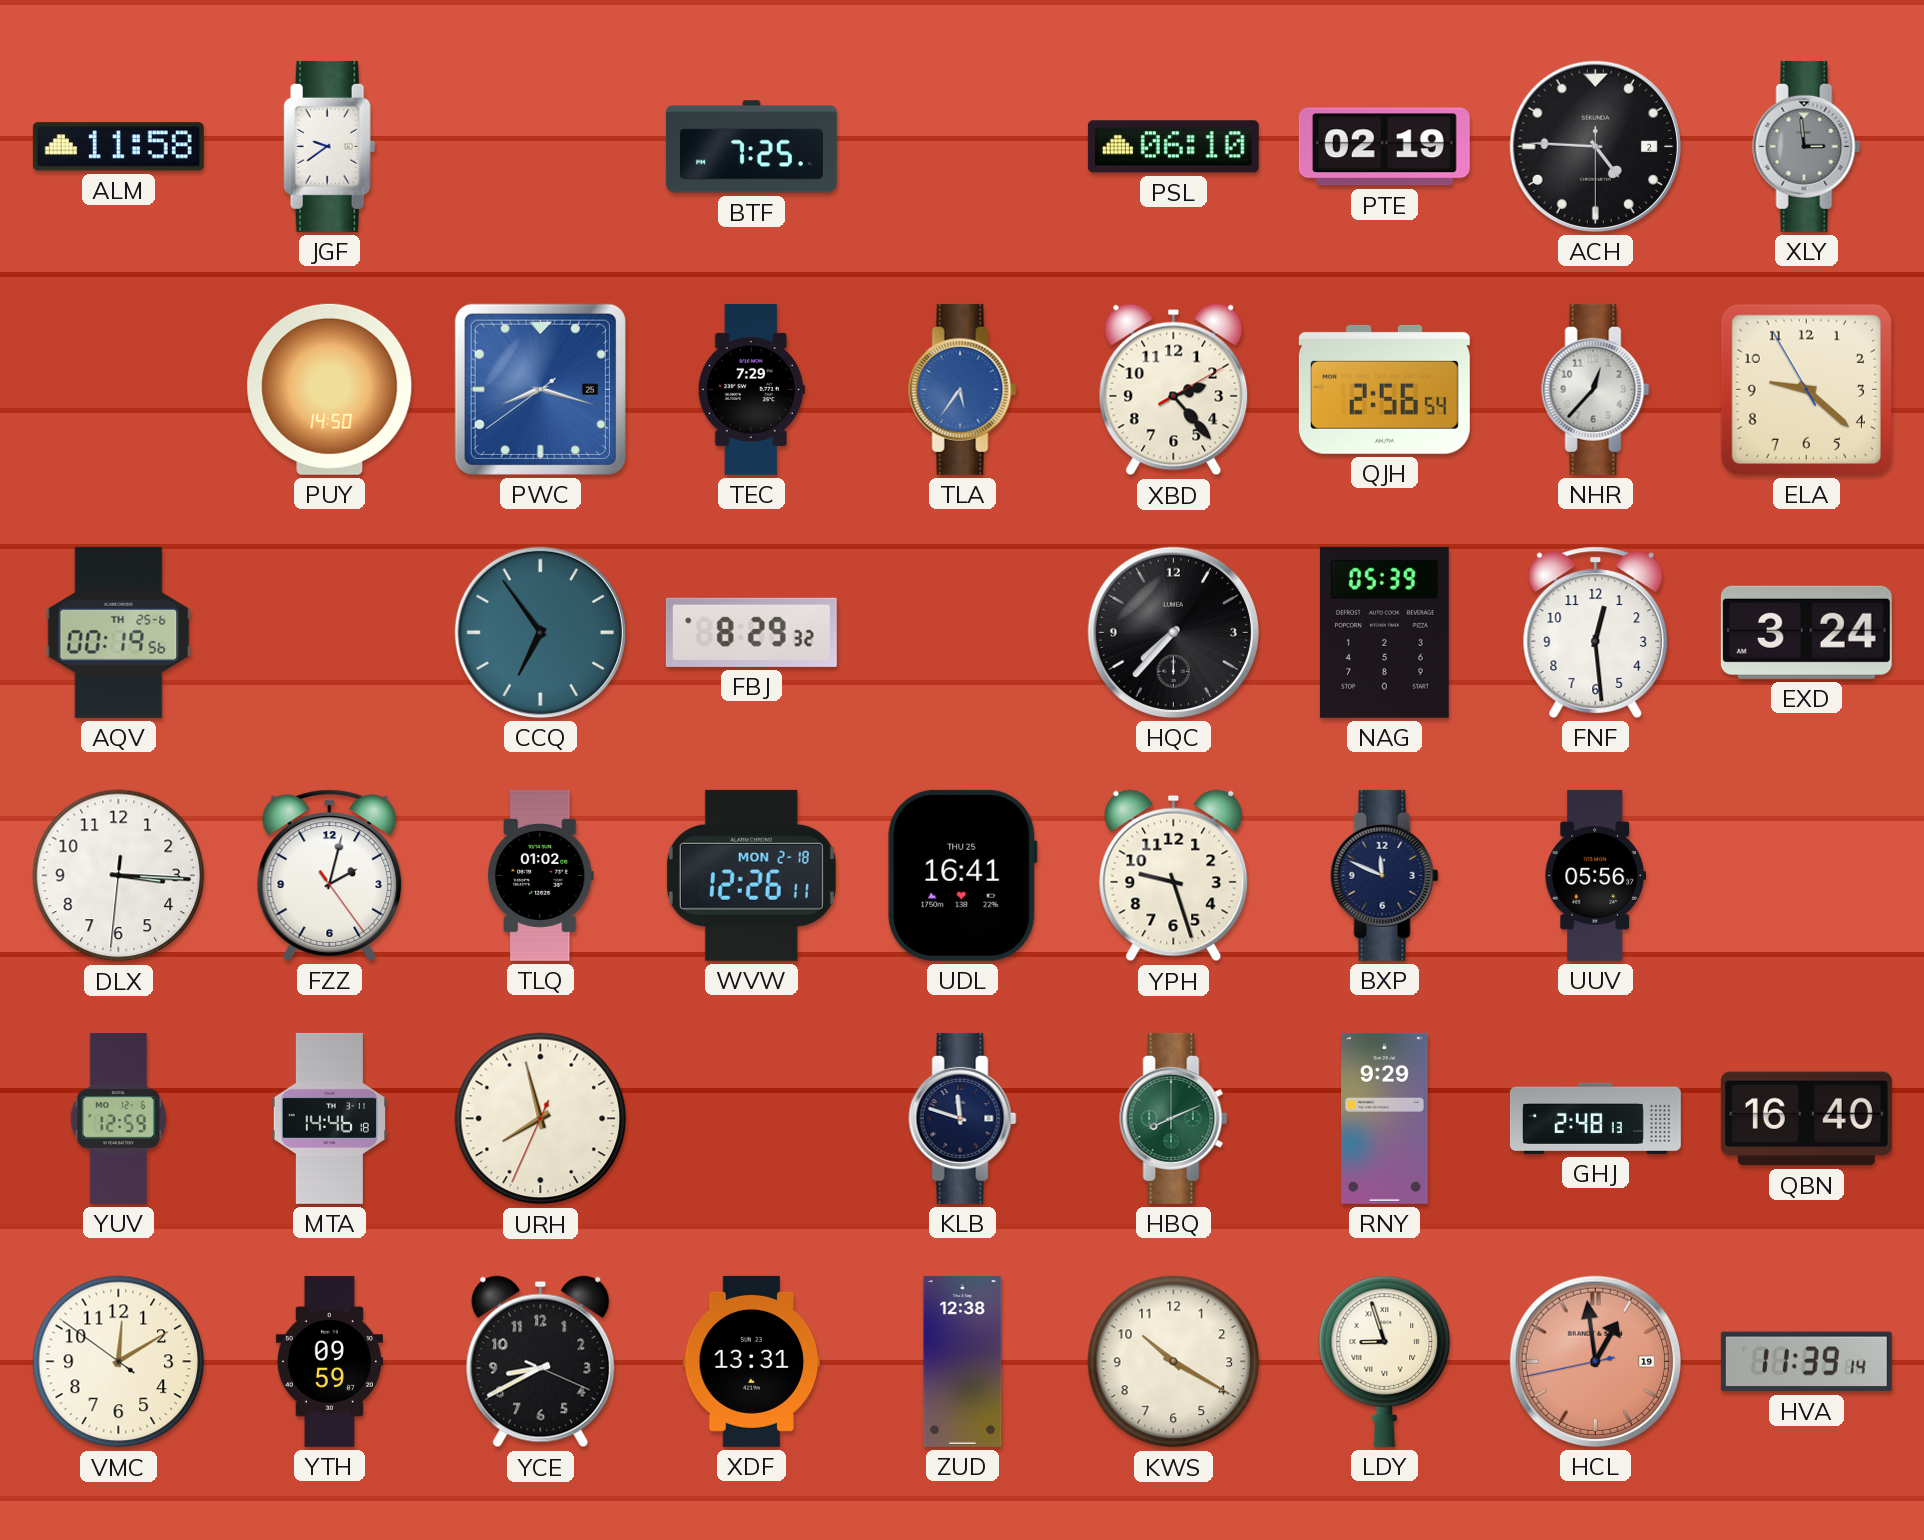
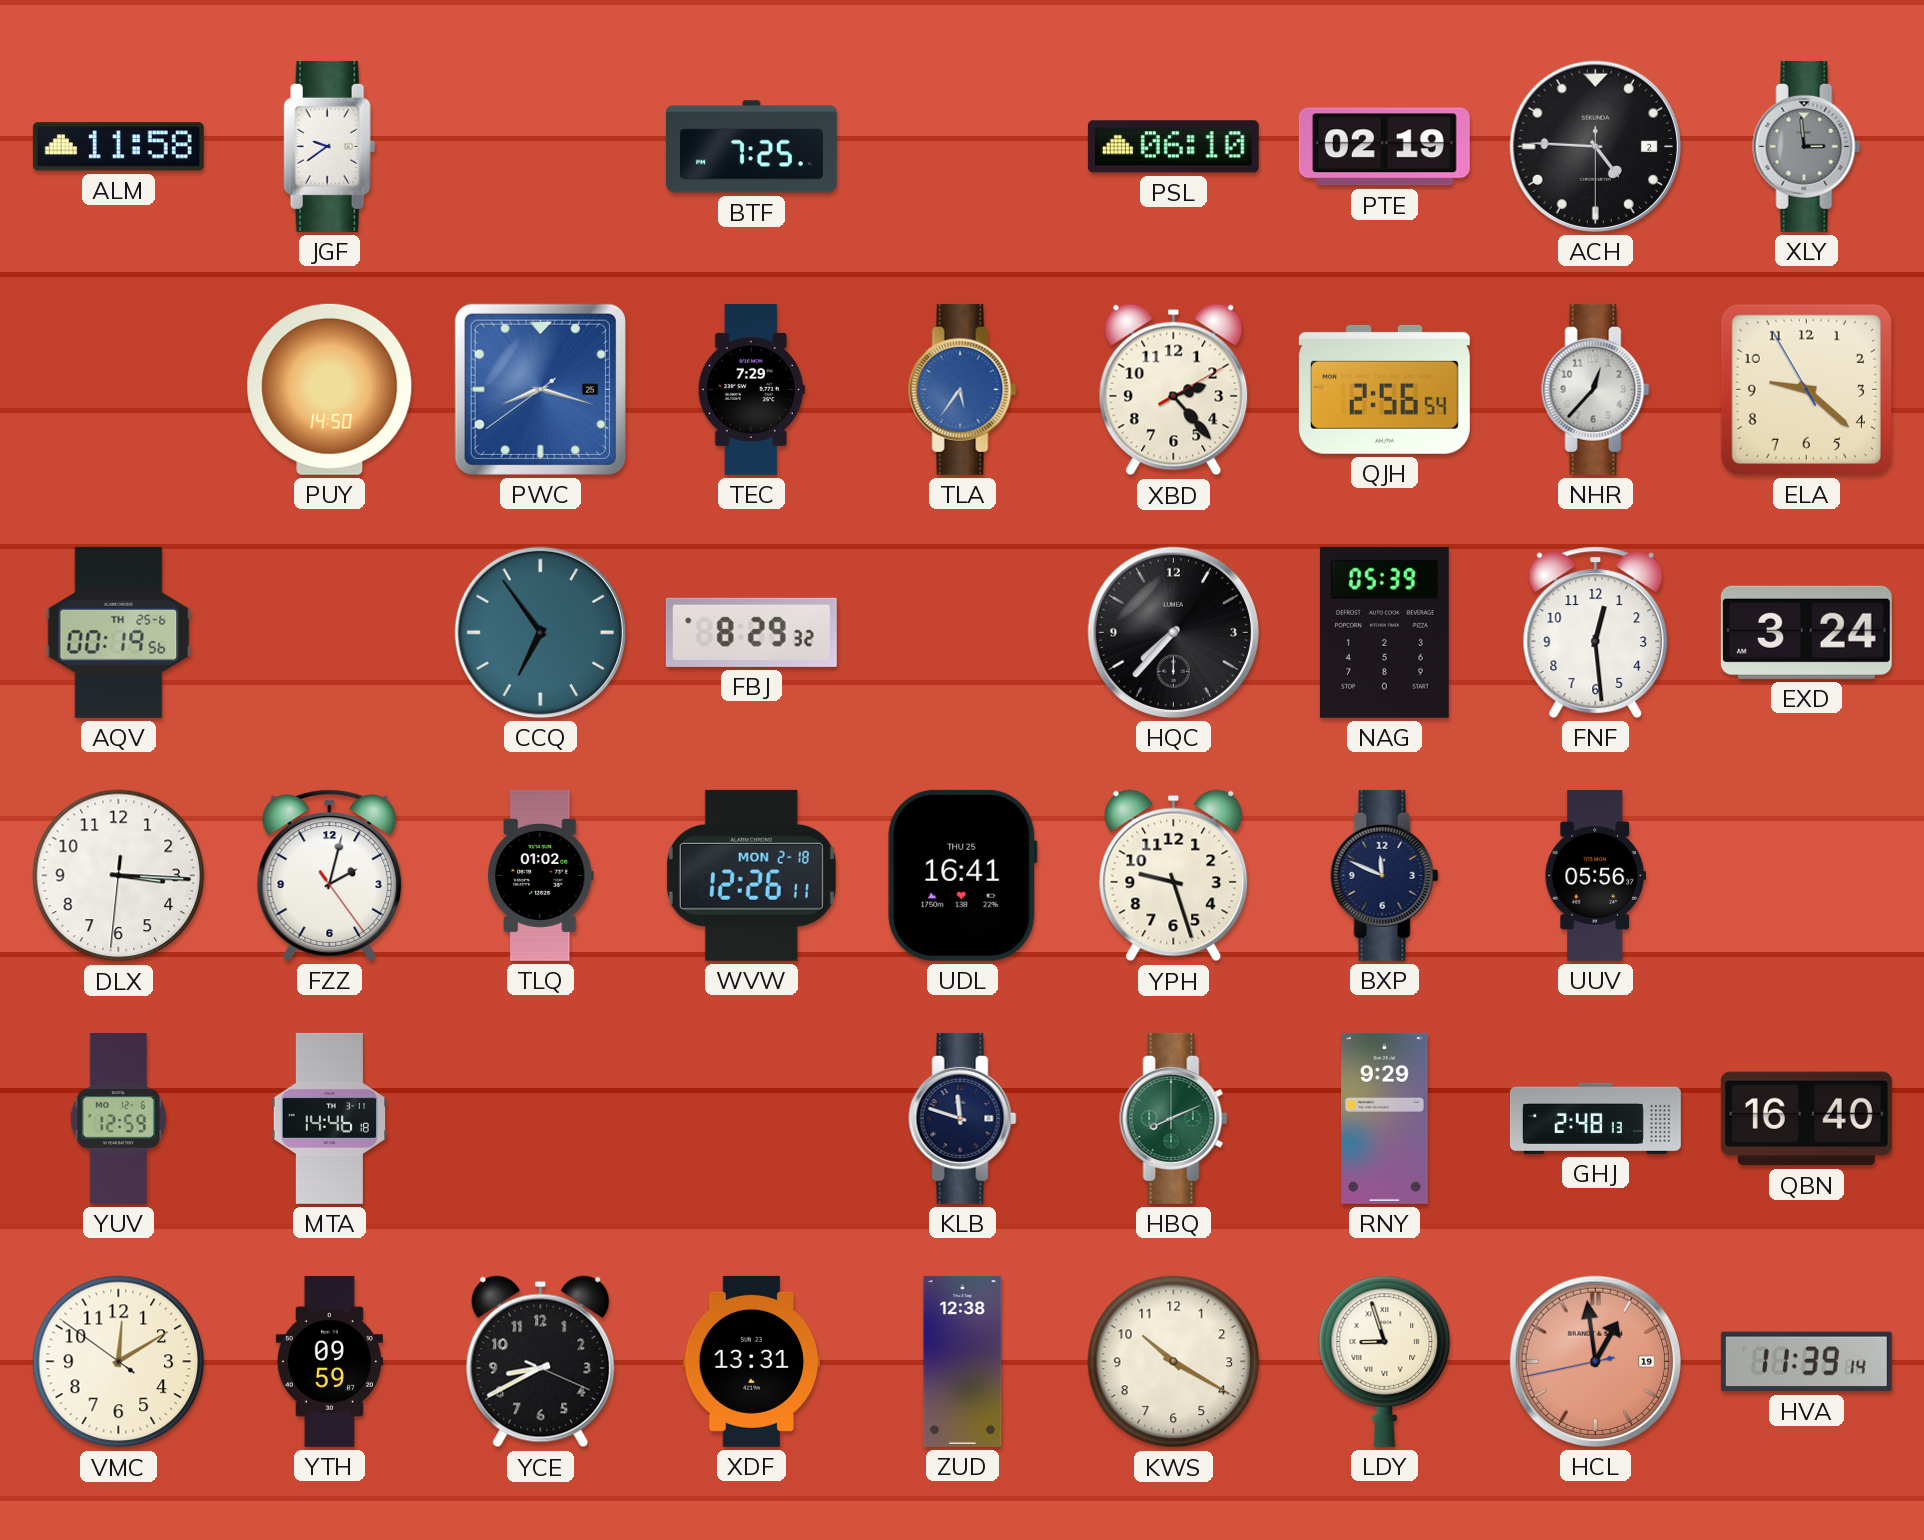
URH: 7:57 -> none
